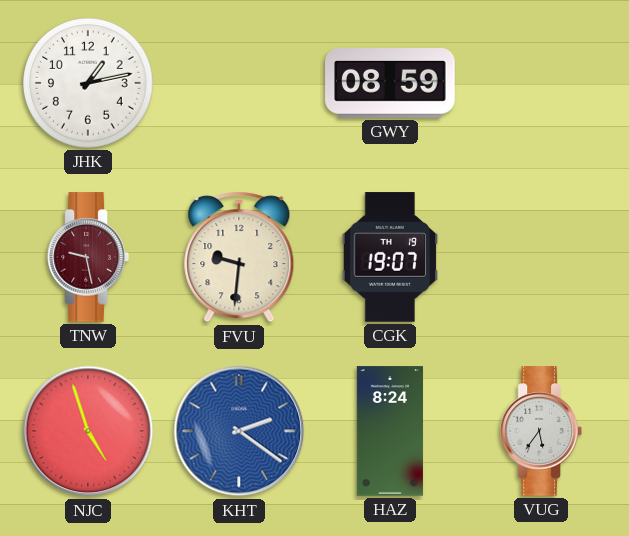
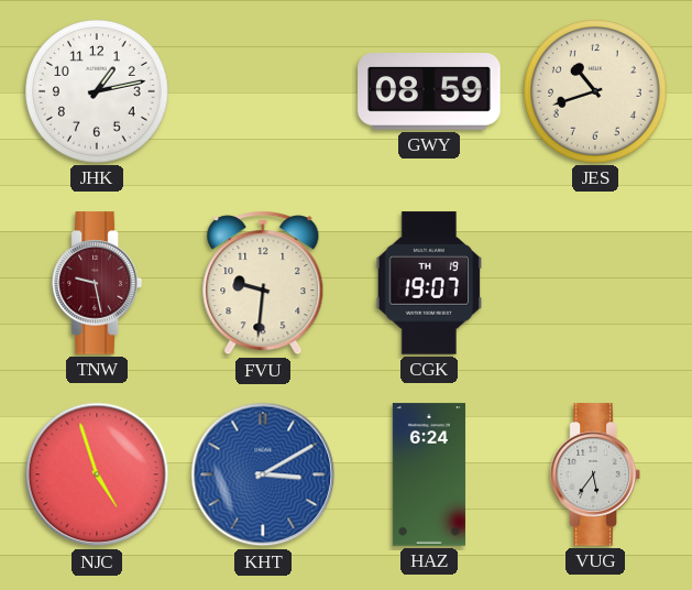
JES: none -> 10:42
KHT: 2:21 -> 3:10
HAZ: 8:24 -> 6:24
